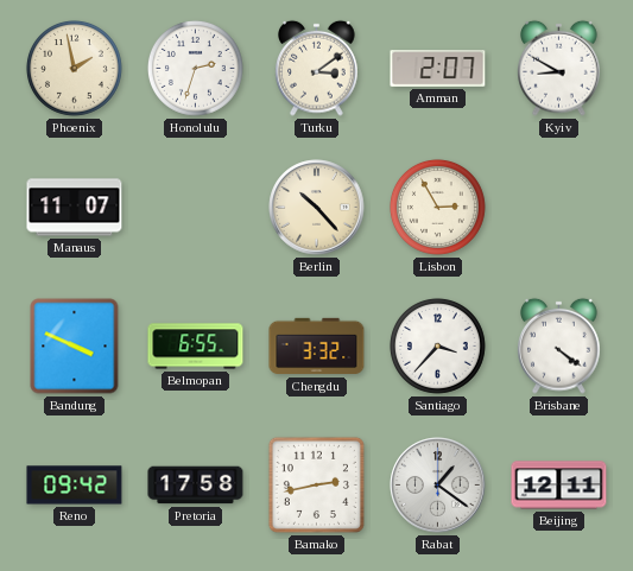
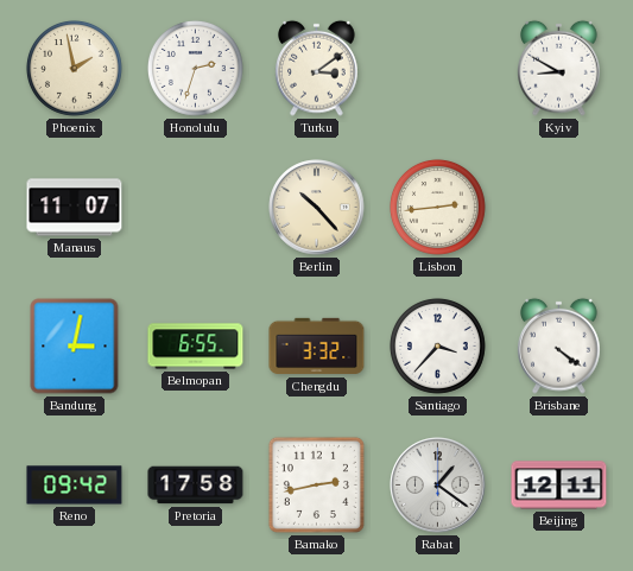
Amman: 2:07 -> none
Lisbon: 2:55 -> 2:44
Bandung: 3:49 -> 3:02
